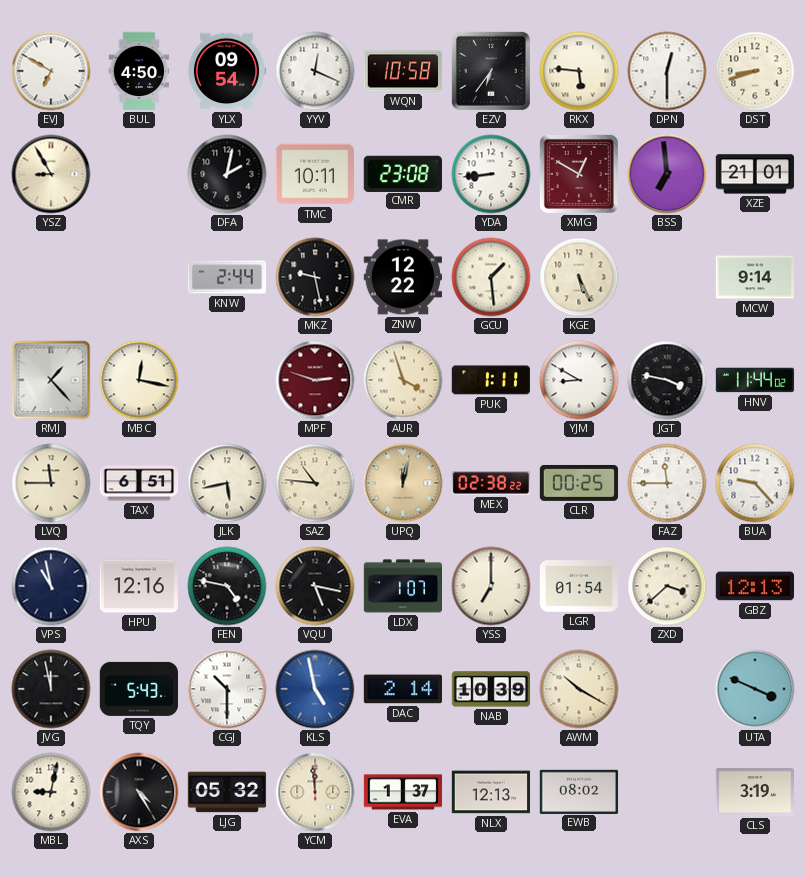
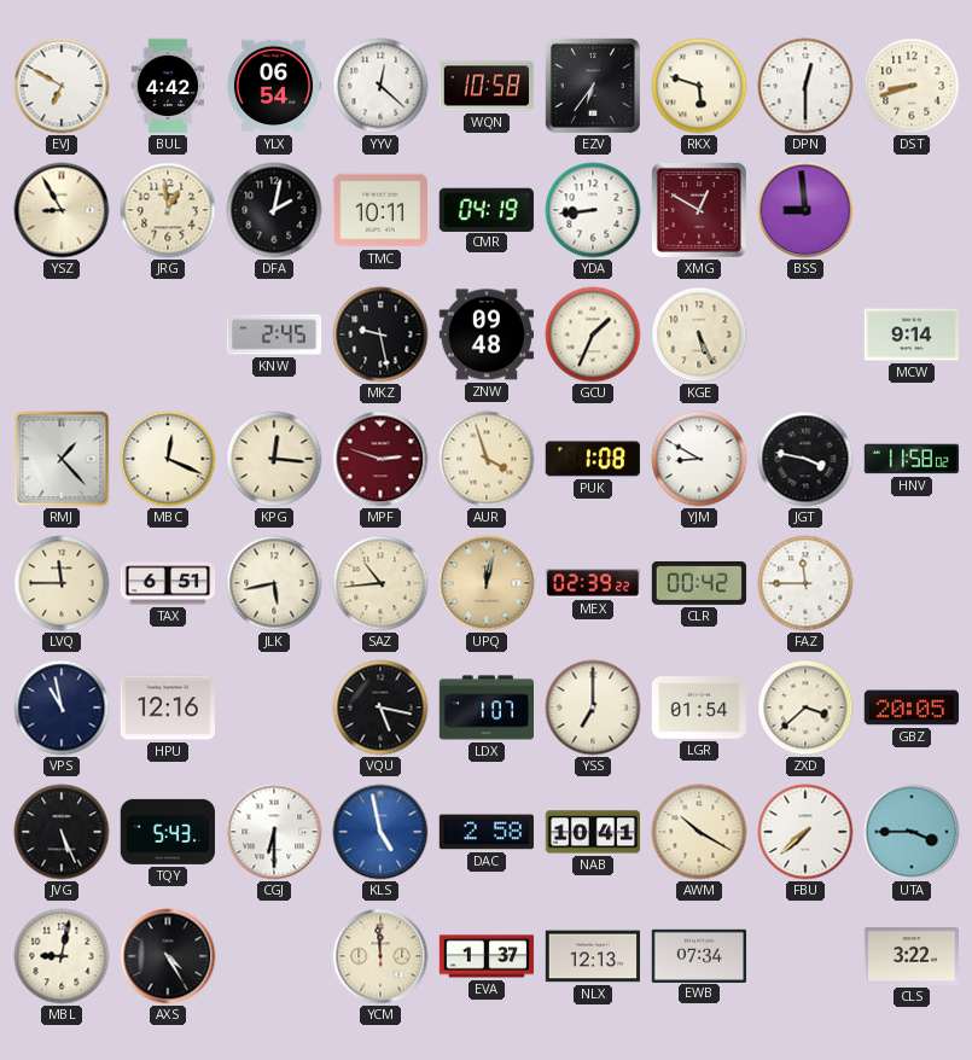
BUL: 4:50 -> 4:42
YLX: 09:54 -> 06:54
YYV: 12:19 -> 12:22
RKX: 5:46 -> 5:48
JRG: none -> 12:59
CMR: 23:08 -> 04:19
BSS: 6:59 -> 8:59
XZE: 21:01 -> none
KNW: 2:44 -> 2:45
ZNW: 12:22 -> 09:48
GCU: 1:29 -> 1:34
MBC: 12:17 -> 12:19
KPG: none -> 12:16
PUK: 1:11 -> 1:08
HNV: 11:44 -> 11:58
SAZ: 10:46 -> 10:44
MEX: 02:38 -> 02:39
CLR: 00:25 -> 00:42
BUA: 9:23 -> none
FEN: 4:47 -> none
GBZ: 12:13 -> 20:05
JVG: 11:58 -> 5:26
CGJ: 10:30 -> 6:30
DAC: 2:14 -> 2:58
NAB: 10:39 -> 10:41
FBU: none -> 7:38
UTA: 3:49 -> 3:45
LJG: 05:32 -> none
EWB: 08:02 -> 07:34
CLS: 3:19 -> 3:22
